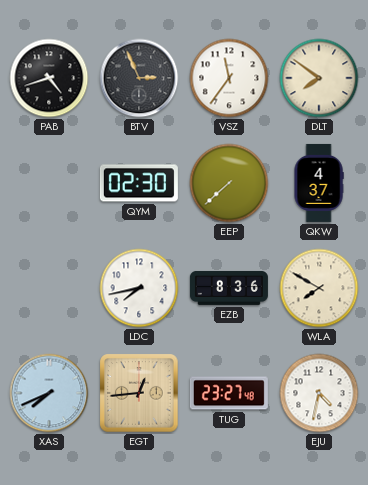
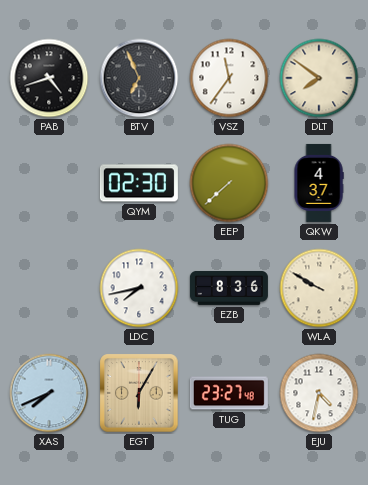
BTV: 2:56 -> 6:56
WLA: 7:50 -> 9:50
EGT: 12:44 -> 6:05
